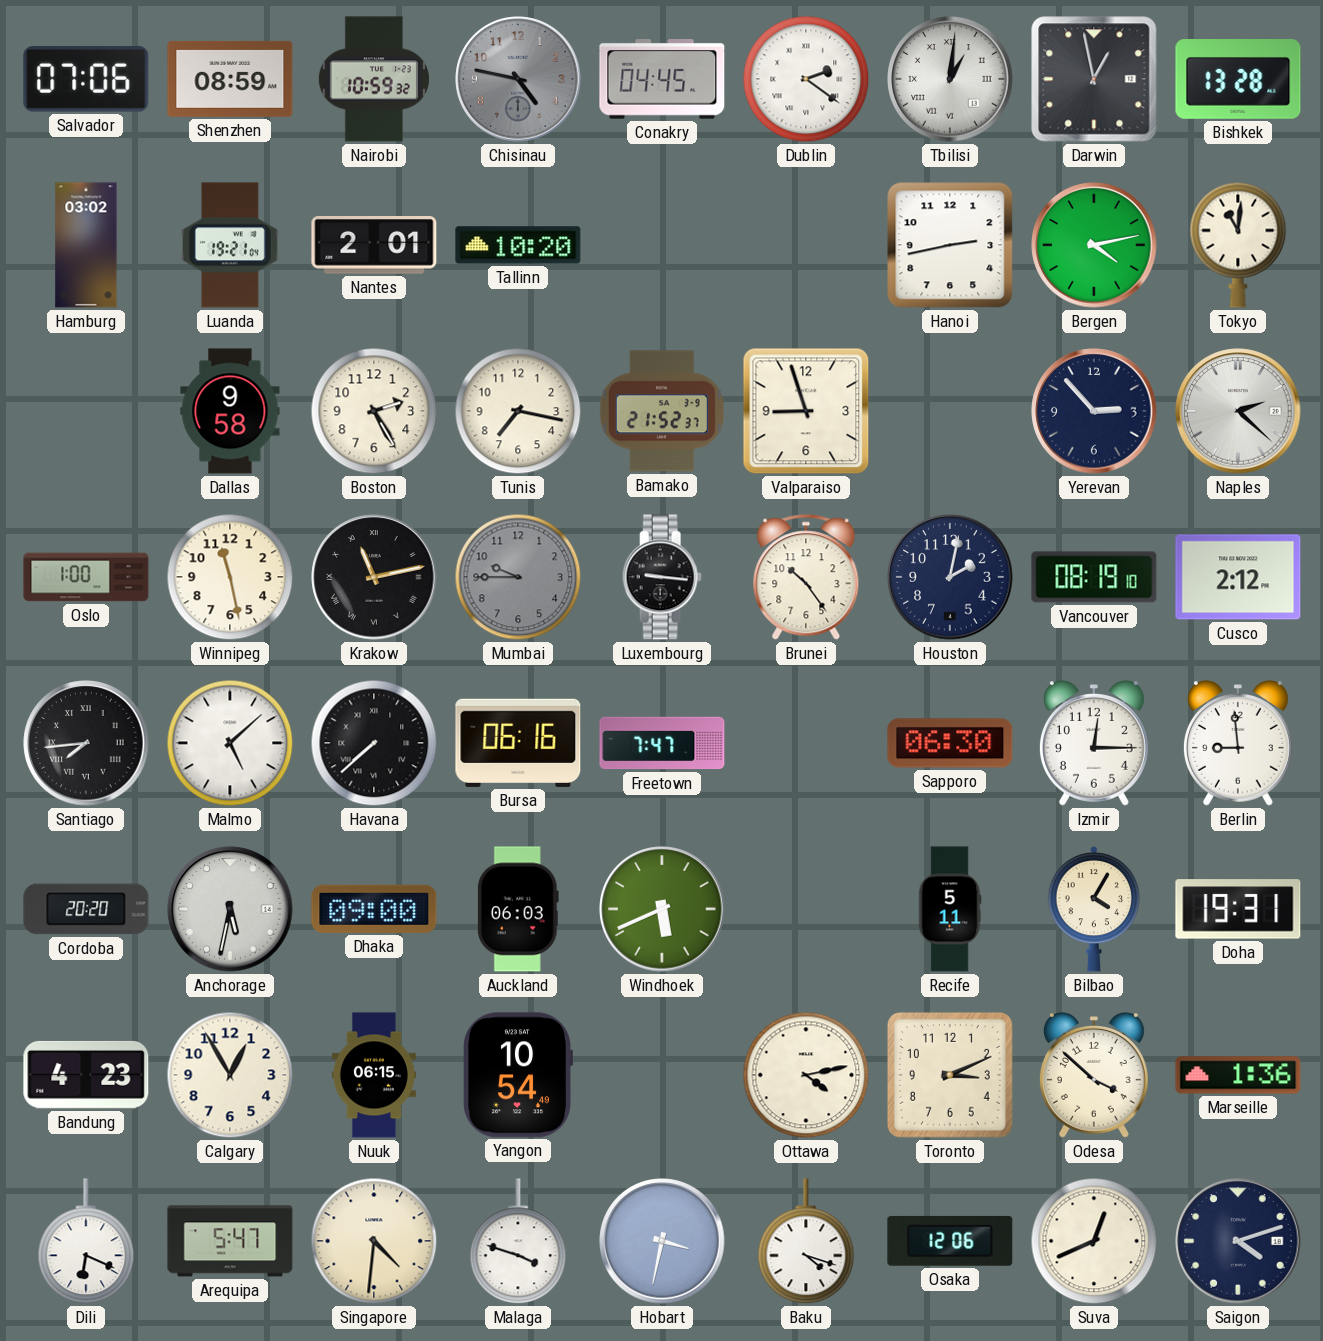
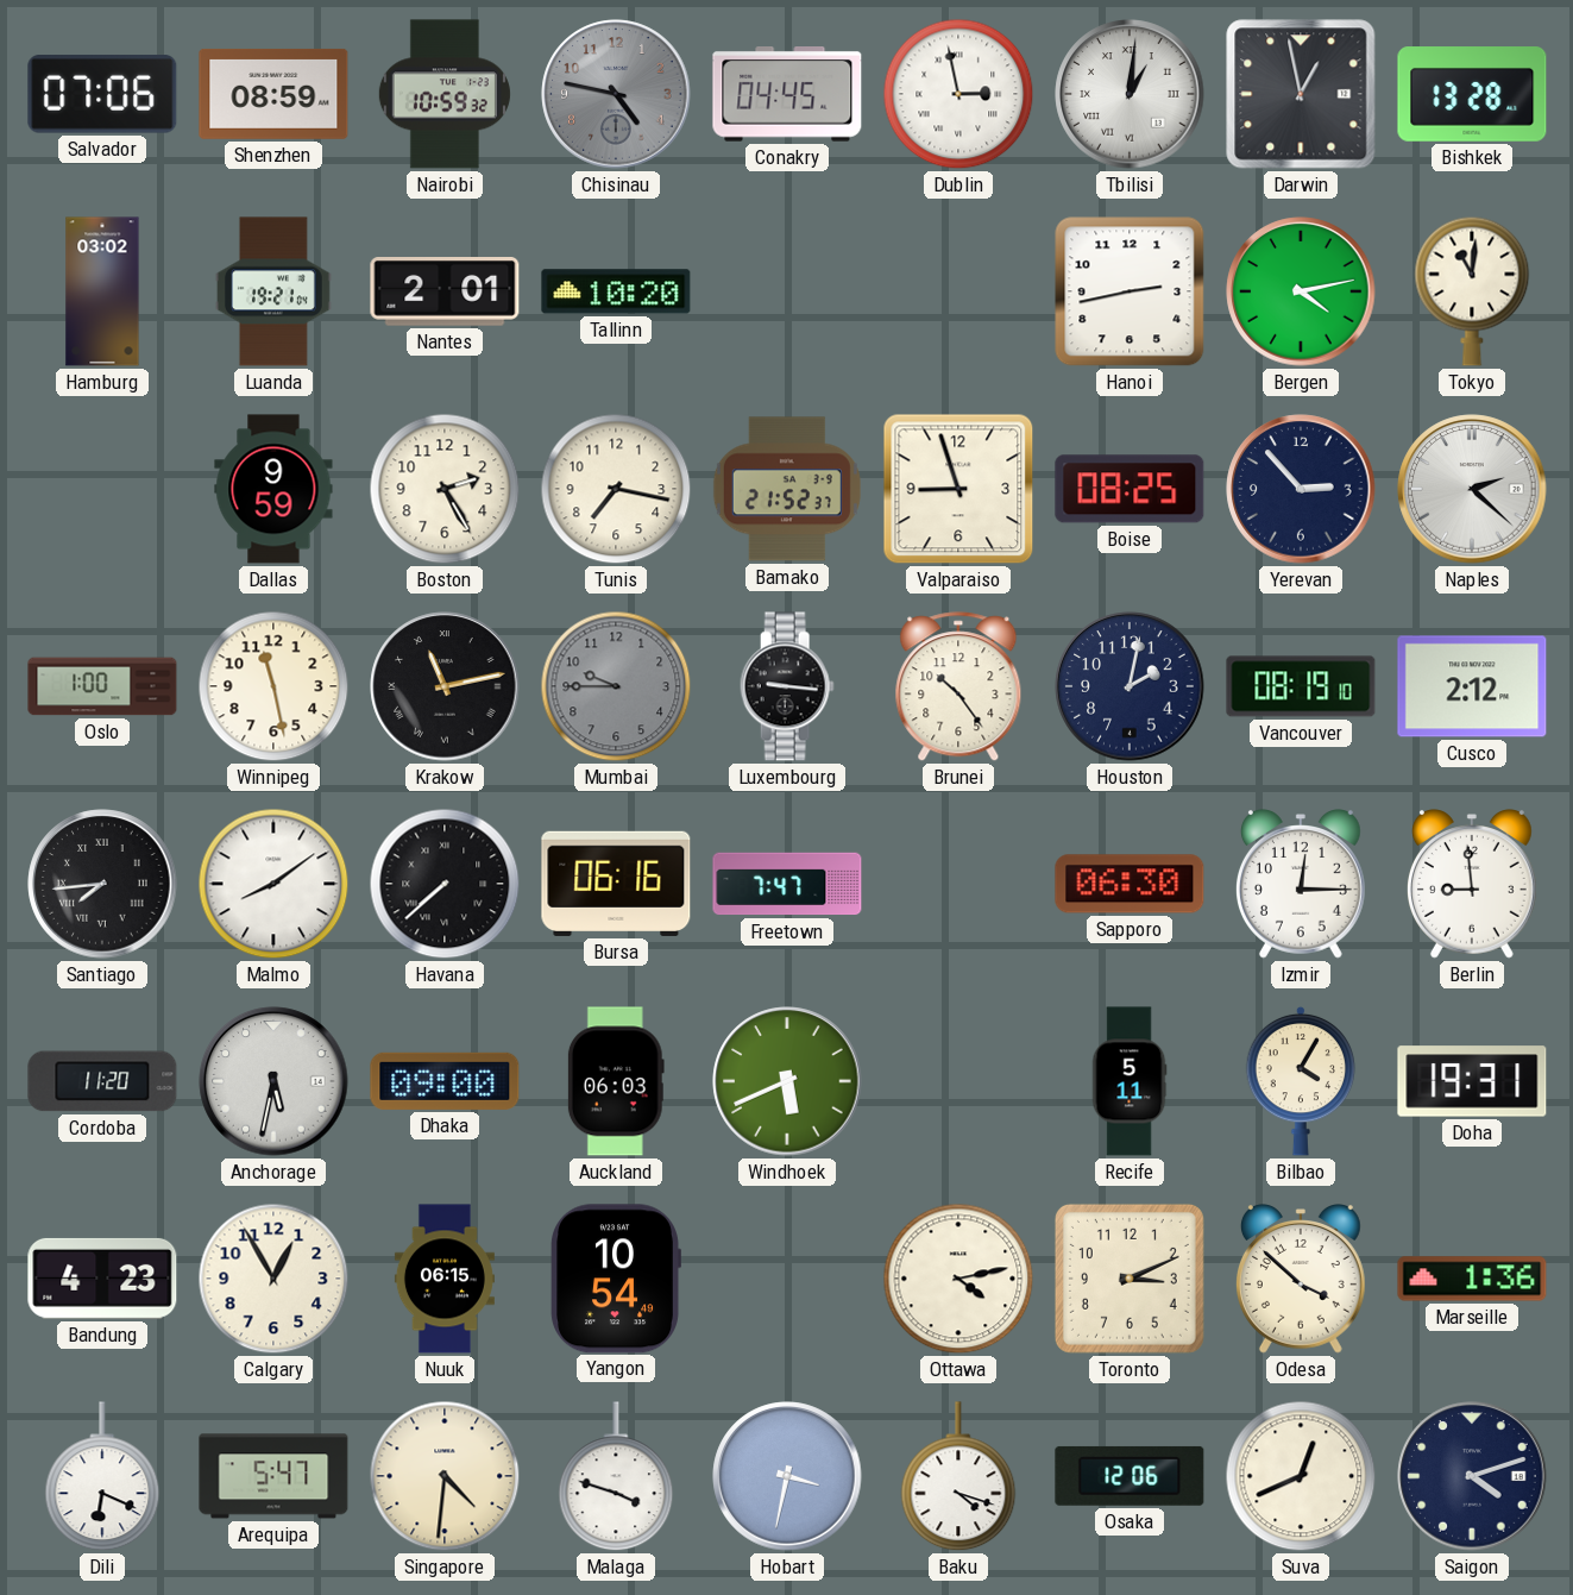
Dublin: 2:21 -> 2:58
Dallas: 9:58 -> 9:59
Boise: none -> 08:25
Malmo: 5:08 -> 8:09
Cordoba: 20:20 -> 11:20
